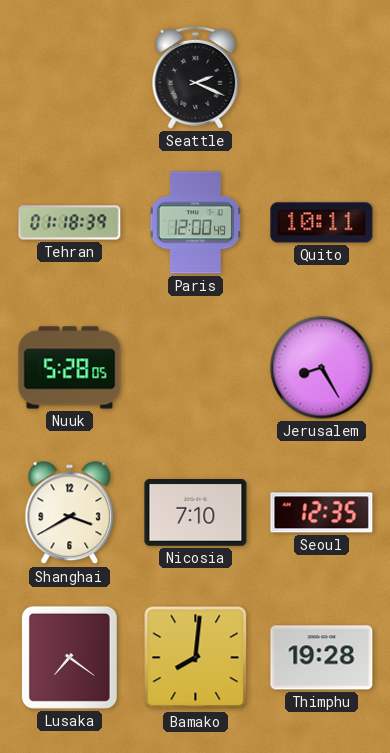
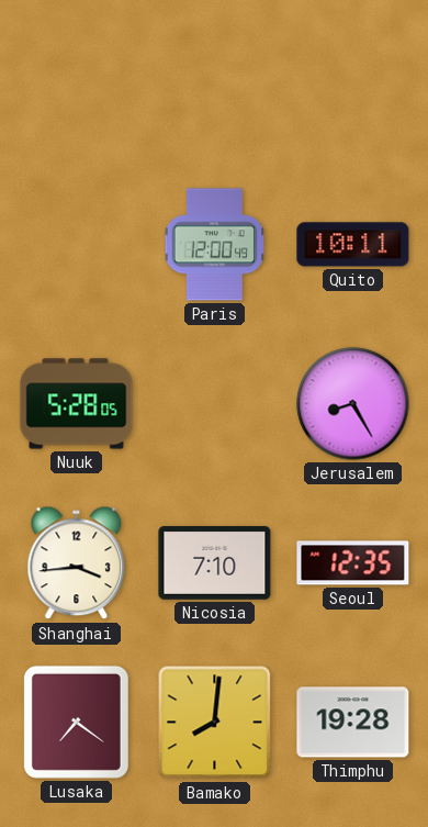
Seattle: 2:19 -> none
Tehran: 01:18 -> none
Shanghai: 3:40 -> 3:44
